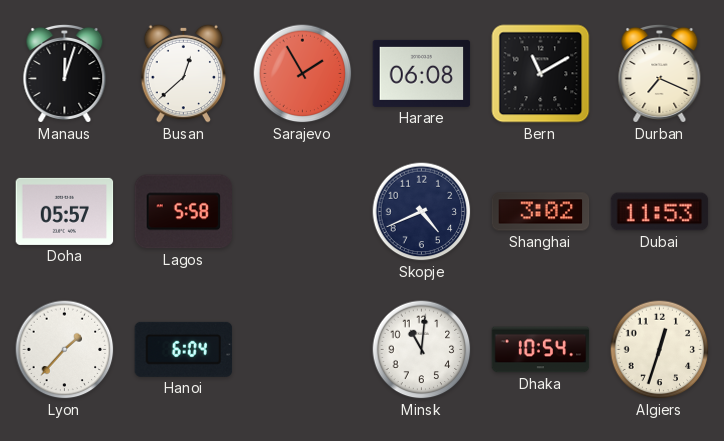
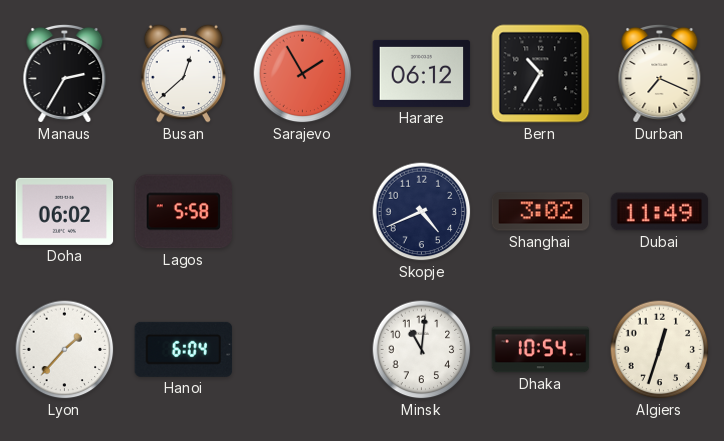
Manaus: 12:03 -> 2:35
Harare: 06:08 -> 06:12
Bern: 11:10 -> 10:35
Doha: 05:57 -> 06:02
Dubai: 11:53 -> 11:49
